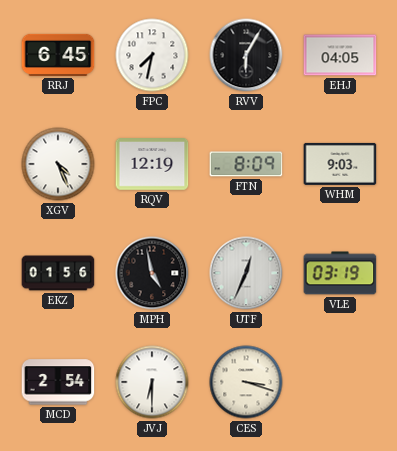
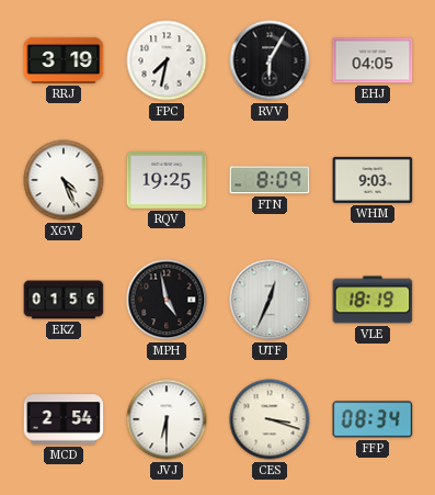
RRJ: 6:45 -> 3:19
RQV: 12:19 -> 19:25
VLE: 03:19 -> 18:19
FFP: none -> 08:34
